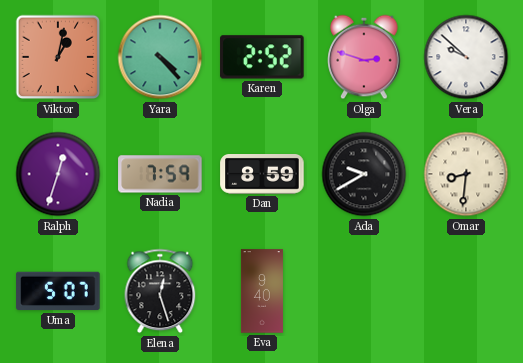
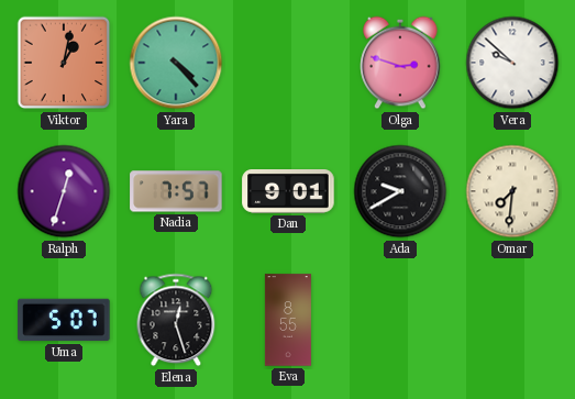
Karen: 2:52 -> none
Nadia: 7:59 -> 7:57
Dan: 8:59 -> 9:01
Omar: 8:31 -> 7:31
Eva: 9:40 -> 8:55
